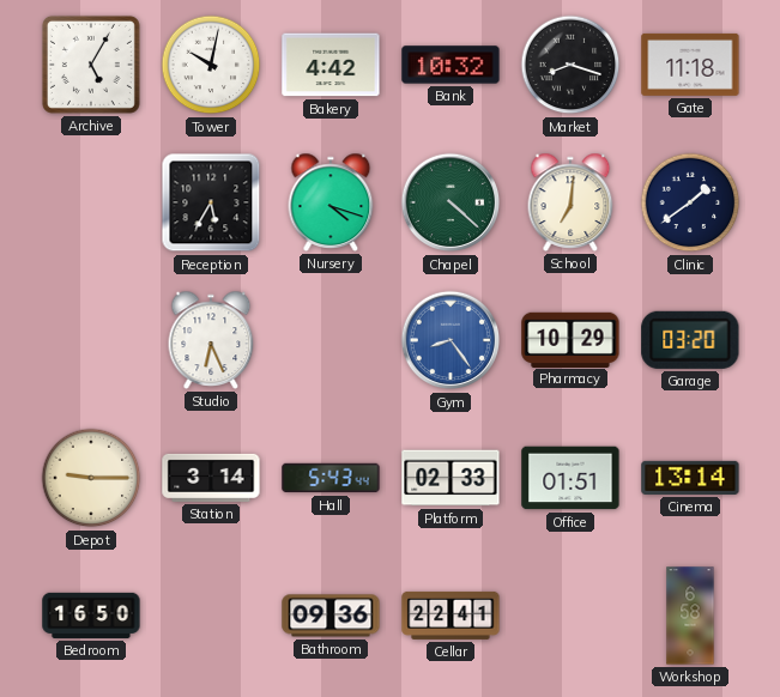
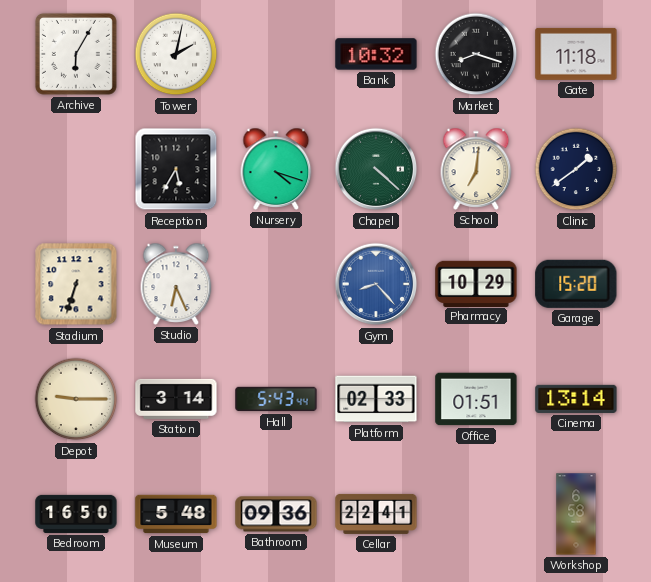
Archive: 5:05 -> 6:05
Tower: 10:02 -> 2:02
Bakery: 4:42 -> none
Stadium: none -> 6:33
Gym: 8:24 -> 8:23
Garage: 03:20 -> 15:20
Museum: none -> 5:48
